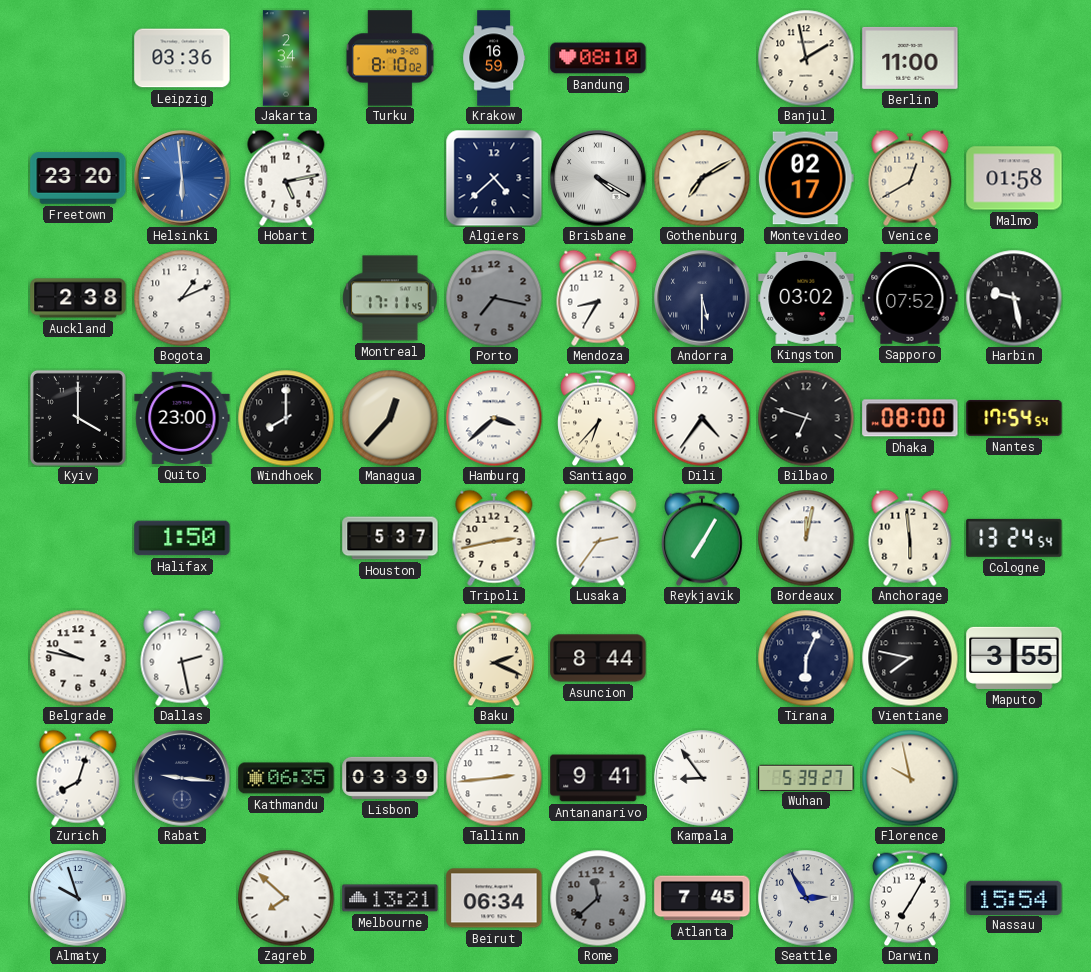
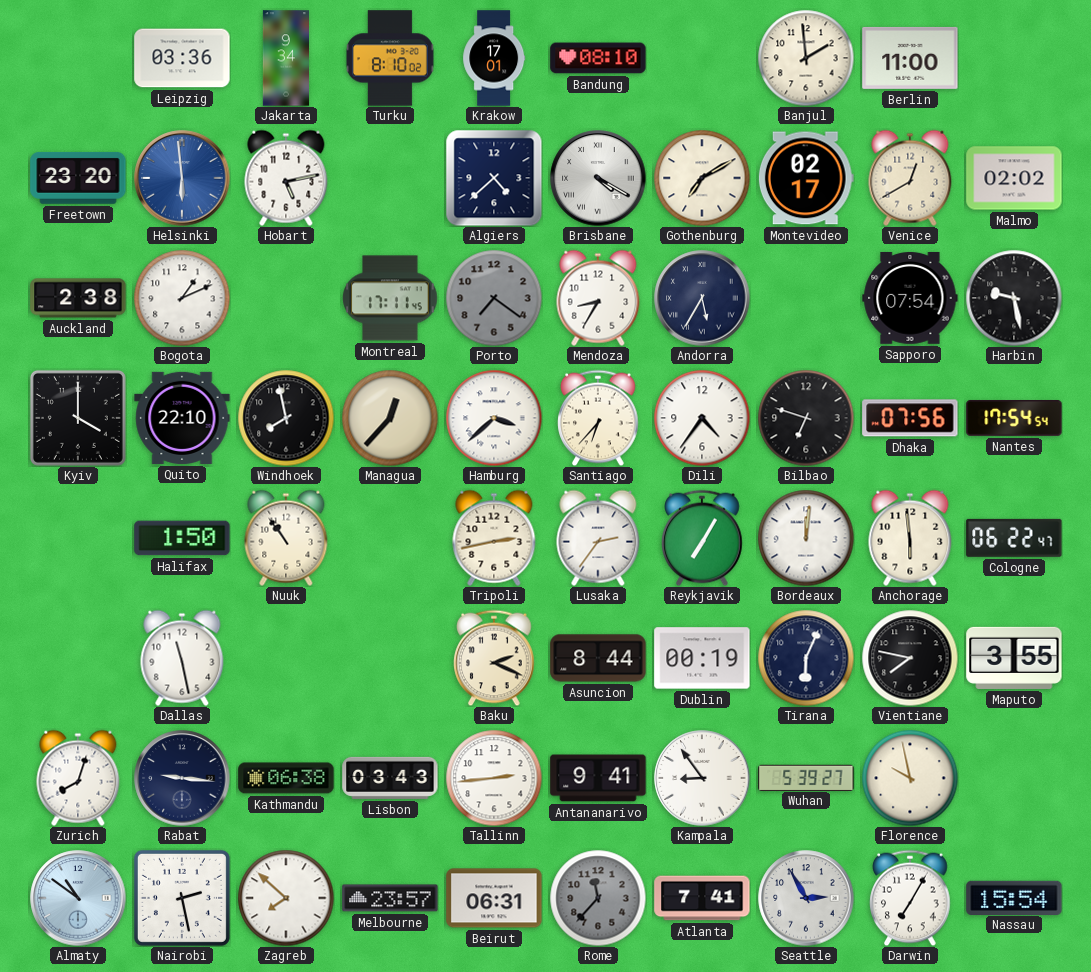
Jakarta: 2:34 -> 9:34
Krakow: 16:59 -> 17:01
Banjul: 1:58 -> 1:59
Malmo: 01:58 -> 02:02
Porto: 7:17 -> 7:21
Andorra: 5:30 -> 5:35
Kingston: 03:02 -> none
Sapporo: 07:52 -> 07:54
Quito: 23:00 -> 22:10
Windhoek: 8:00 -> 7:58
Dhaka: 08:00 -> 07:56
Nuuk: none -> 10:54
Houston: 5:37 -> none
Bordeaux: 12:02 -> 12:01
Cologne: 13:24 -> 06:22
Belgrade: 9:47 -> none
Dallas: 2:28 -> 11:28
Dublin: none -> 00:19
Kathmandu: 06:35 -> 06:38
Lisbon: 03:39 -> 03:43
Almaty: 9:57 -> 10:51
Nairobi: none -> 2:28
Melbourne: 13:21 -> 23:57
Beirut: 06:34 -> 06:31
Rome: 11:38 -> 11:37
Atlanta: 7:45 -> 7:41
